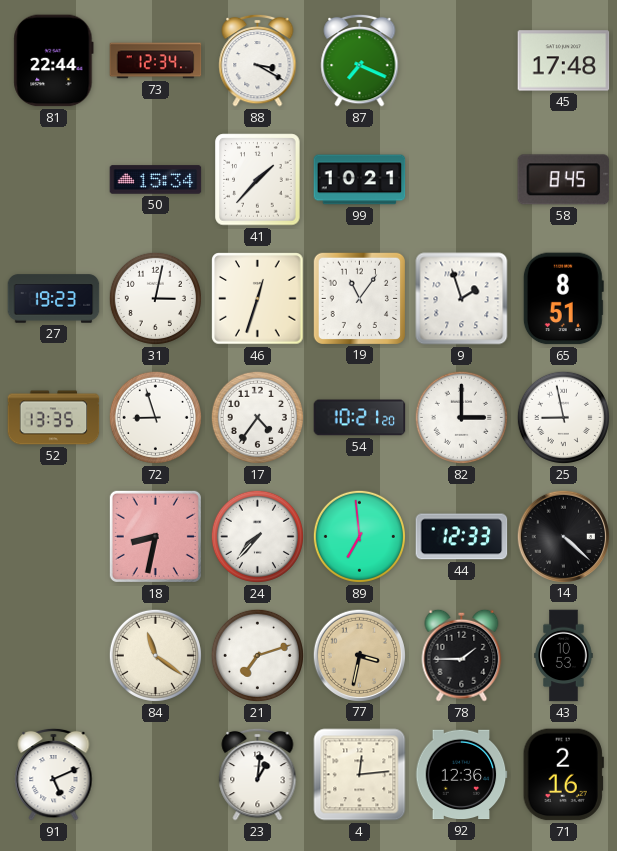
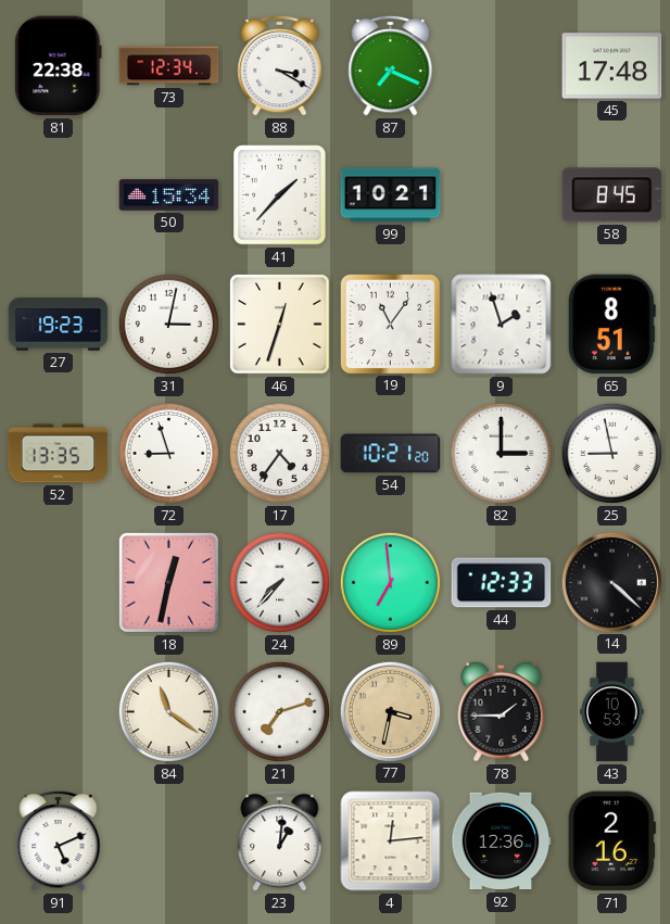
81: 22:44 -> 22:38
18: 8:32 -> 12:32
